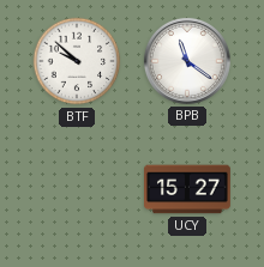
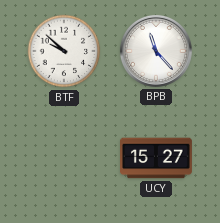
BPB: 11:21 -> 11:23
